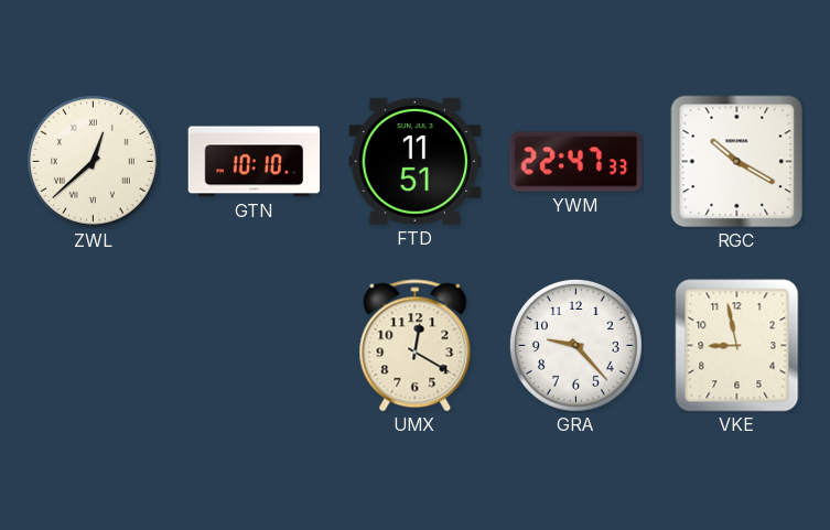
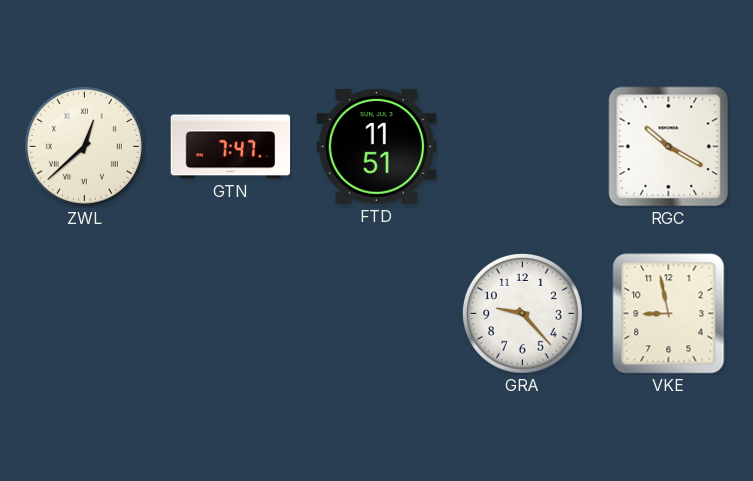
GTN: 10:10 -> 7:47
YWM: 22:47 -> none
UMX: 12:20 -> none
